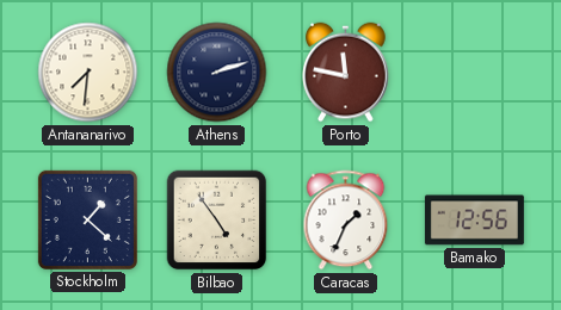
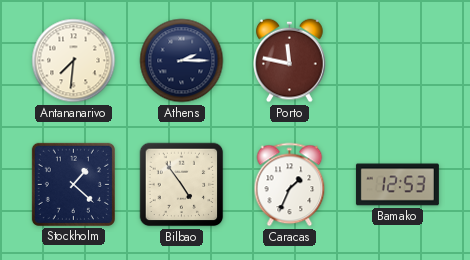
Athens: 2:12 -> 2:15
Bamako: 12:56 -> 12:53
